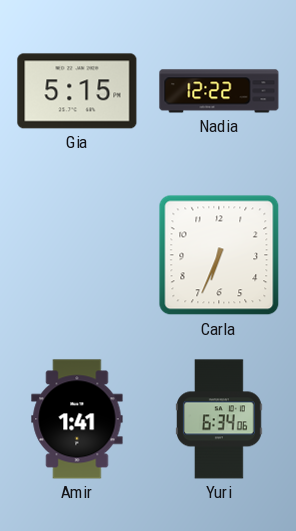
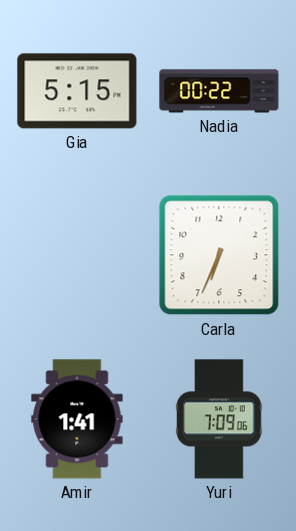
Nadia: 12:22 -> 00:22
Yuri: 6:34 -> 7:09
